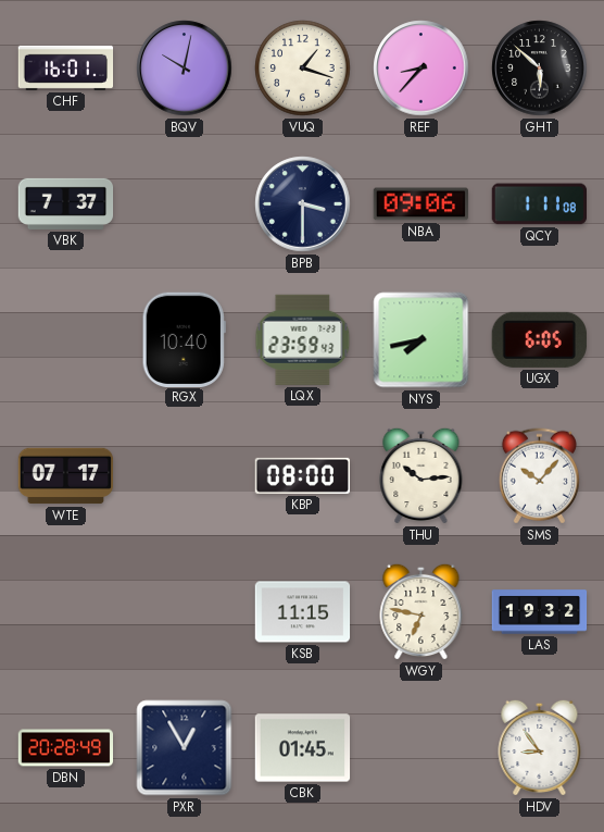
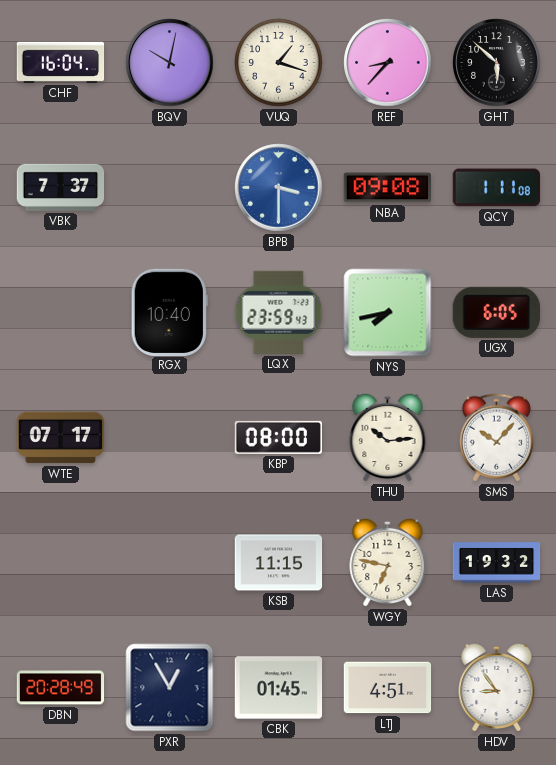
CHF: 16:01 -> 16:04
BPB dial: navy -> blue
NBA: 09:06 -> 09:08
LTJ: none -> 4:51
